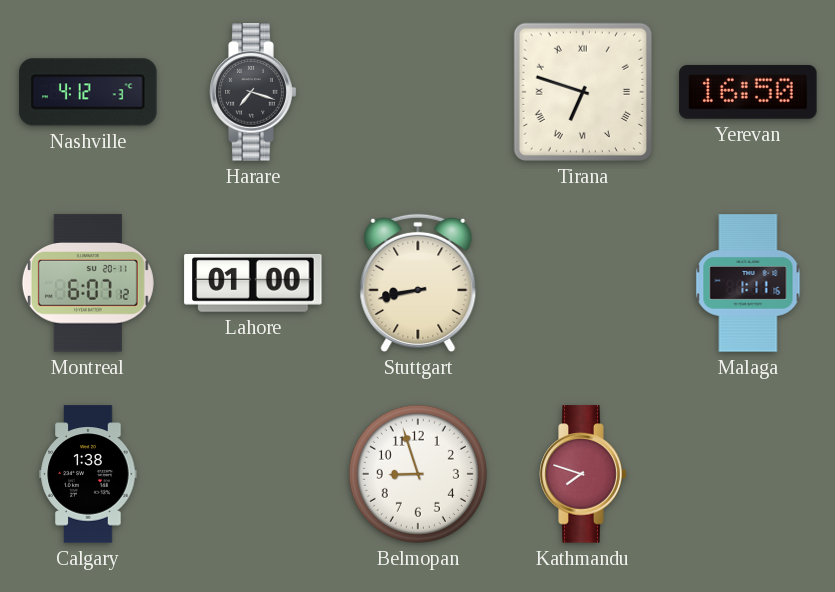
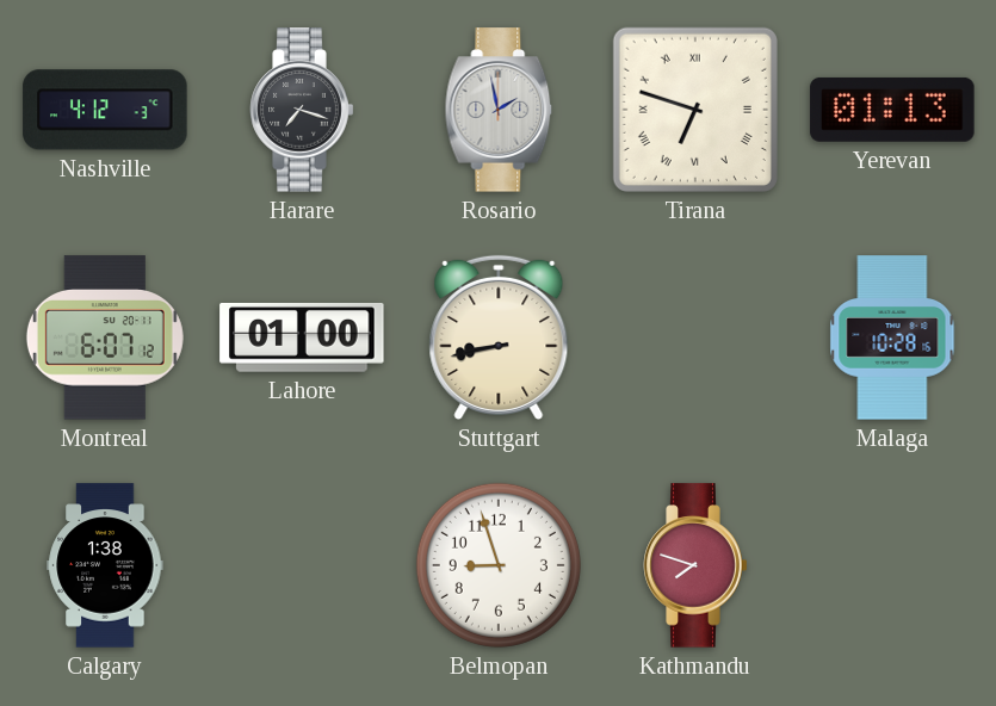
Rosario: none -> 1:58
Yerevan: 16:50 -> 01:13
Malaga: 1:11 -> 10:28
